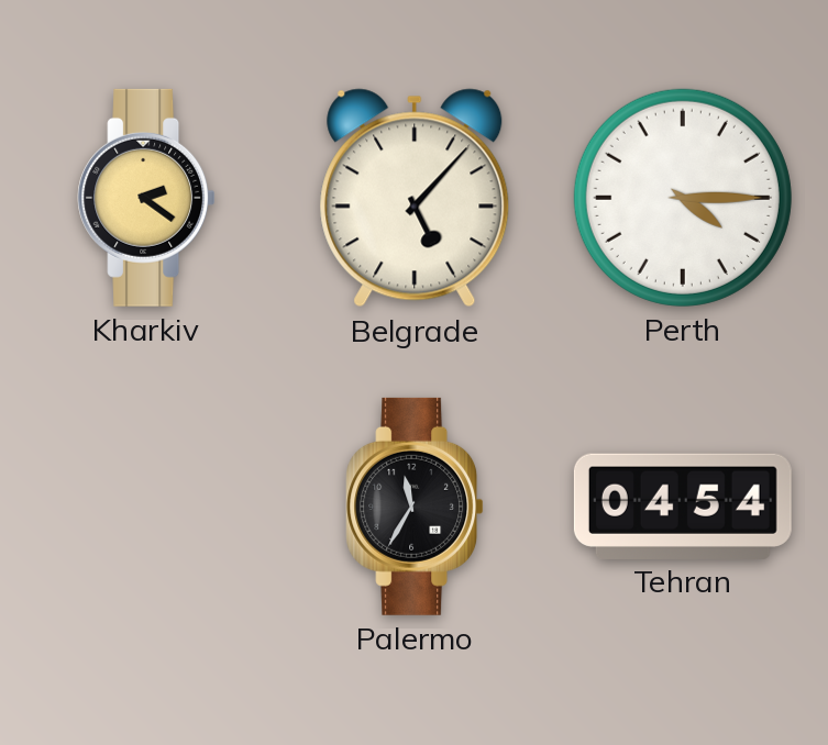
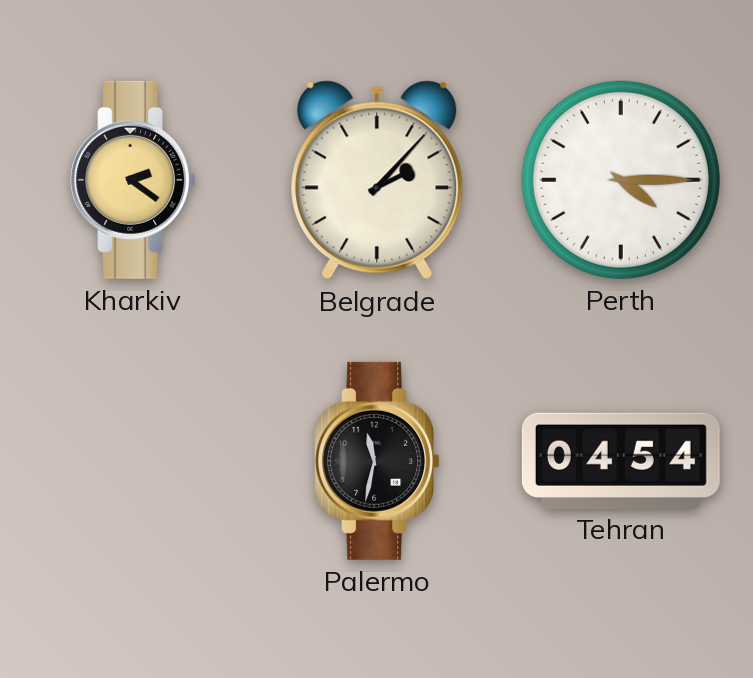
Belgrade: 5:07 -> 2:07
Palermo: 11:35 -> 11:32
